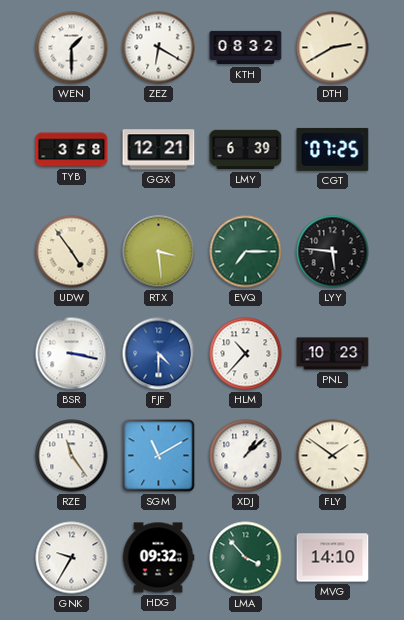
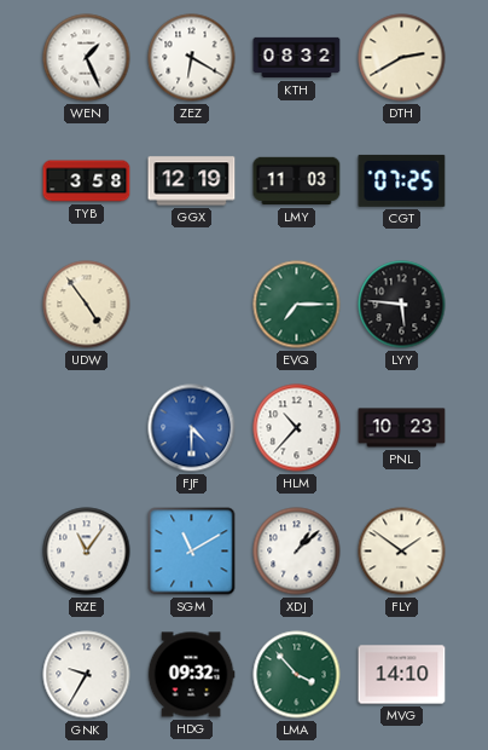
WEN: 1:30 -> 1:26
GGX: 12:21 -> 12:19
LMY: 6:39 -> 11:03
RTX: 3:29 -> none
BSR: 3:17 -> none
RZE: 11:24 -> 11:06
